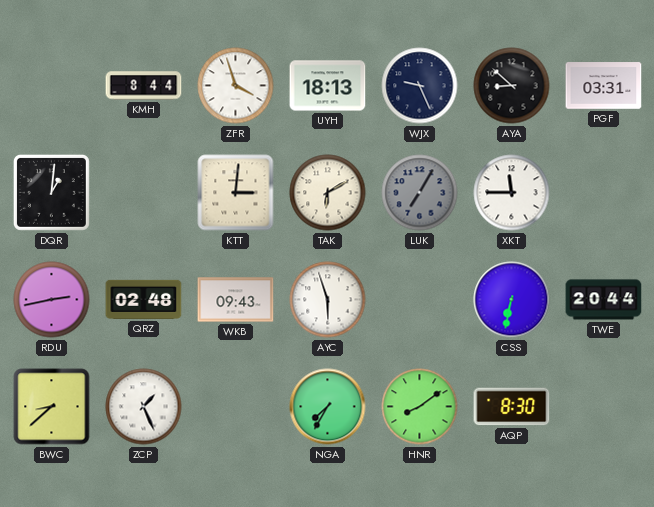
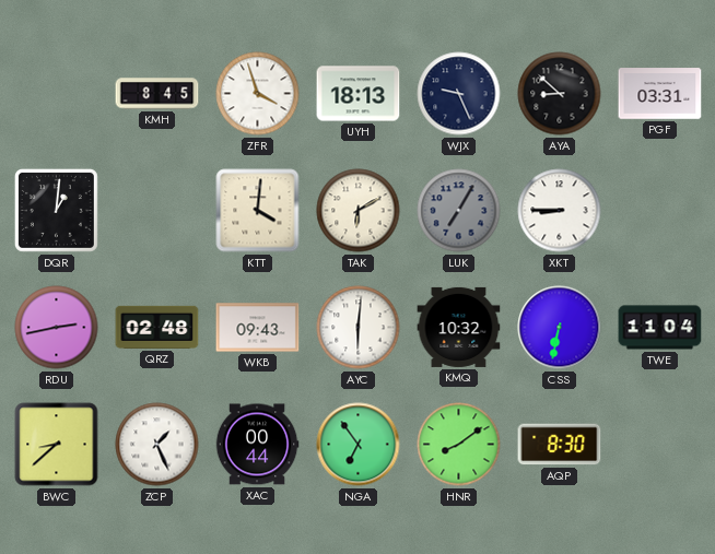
KMH: 8:44 -> 8:45
KTT: 3:01 -> 4:01
XKT: 11:45 -> 8:45
AYC: 5:57 -> 6:01
KMQ: none -> 10:32
TWE: 20:44 -> 11:04
XAC: none -> 00:44
NGA: 7:35 -> 6:54
